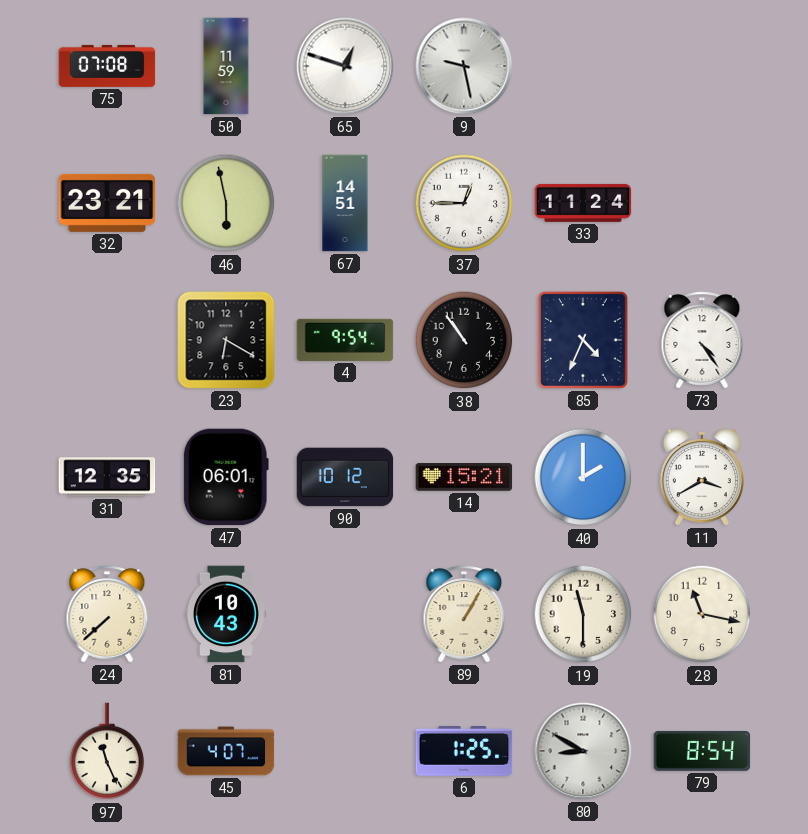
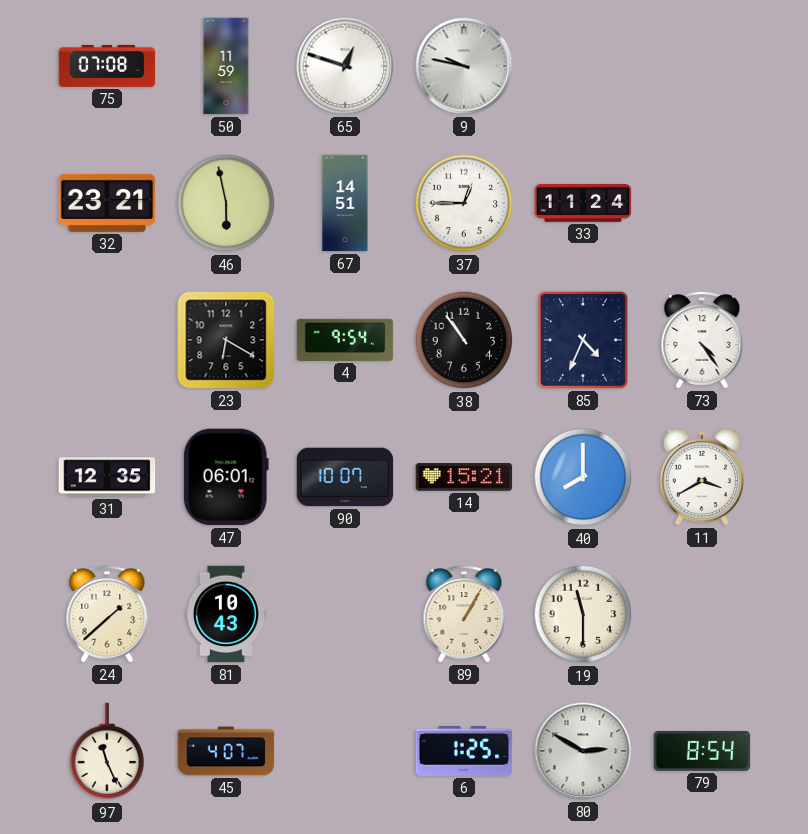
9: 9:28 -> 9:47
90: 10:12 -> 10:07
40: 2:00 -> 8:00
24: 7:38 -> 1:38
28: 11:17 -> none
80: 8:50 -> 2:50
